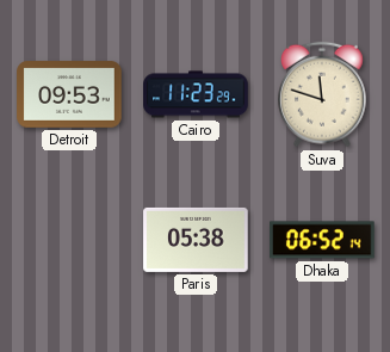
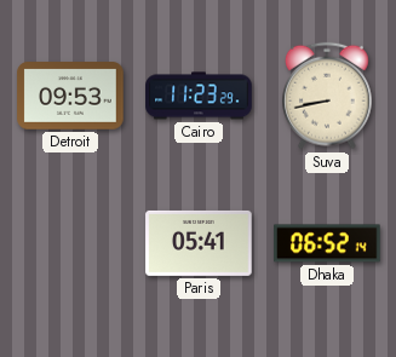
Suva: 11:48 -> 8:43
Paris: 05:38 -> 05:41
